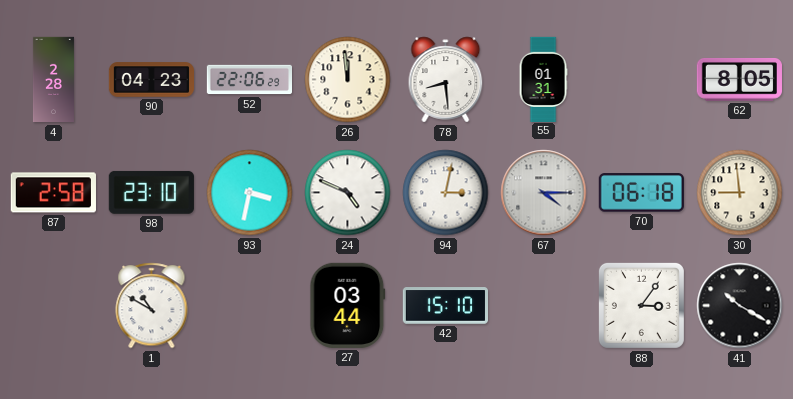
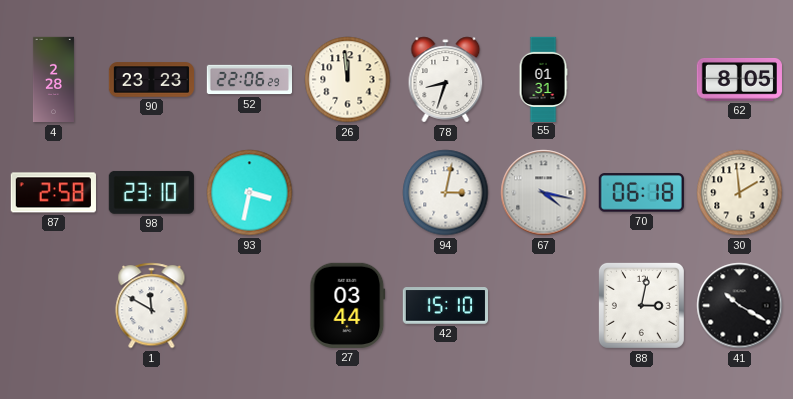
90: 04:23 -> 23:23
78: 8:29 -> 8:33
24: 4:49 -> none
67: 4:15 -> 4:17
30: 8:59 -> 1:59
1: 10:50 -> 11:50
88: 3:06 -> 3:02
